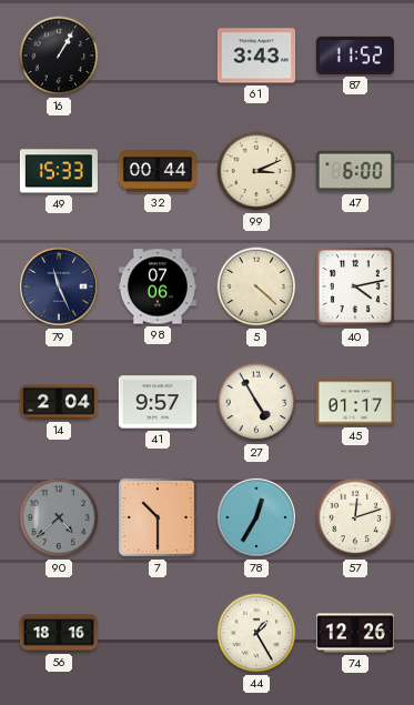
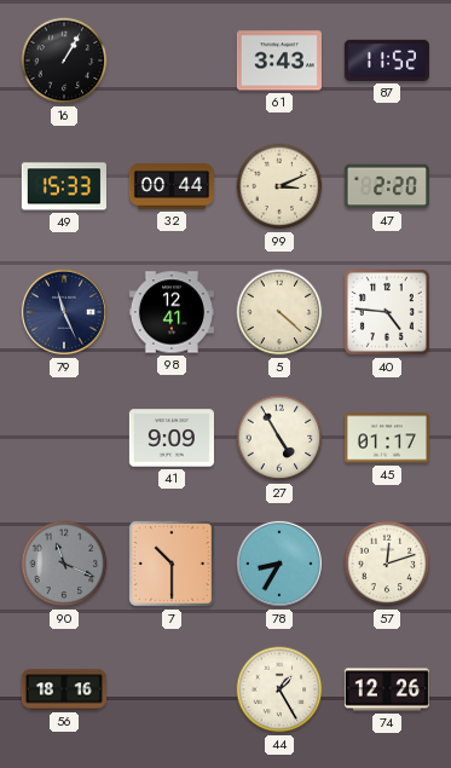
47: 6:00 -> 2:20
98: 07:06 -> 12:41
40: 4:13 -> 4:46
14: 2:04 -> none
41: 9:57 -> 9:09
90: 4:38 -> 11:19
78: 12:35 -> 8:35
